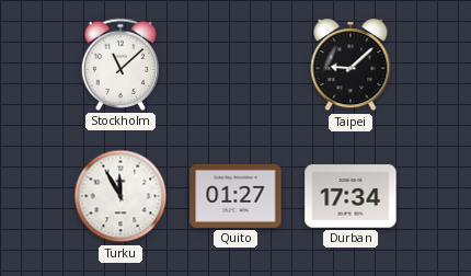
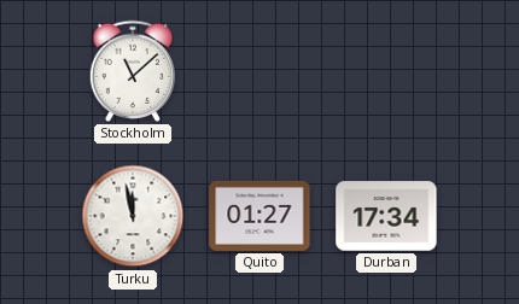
Taipei: 9:08 -> none
Turku: 11:55 -> 11:58
